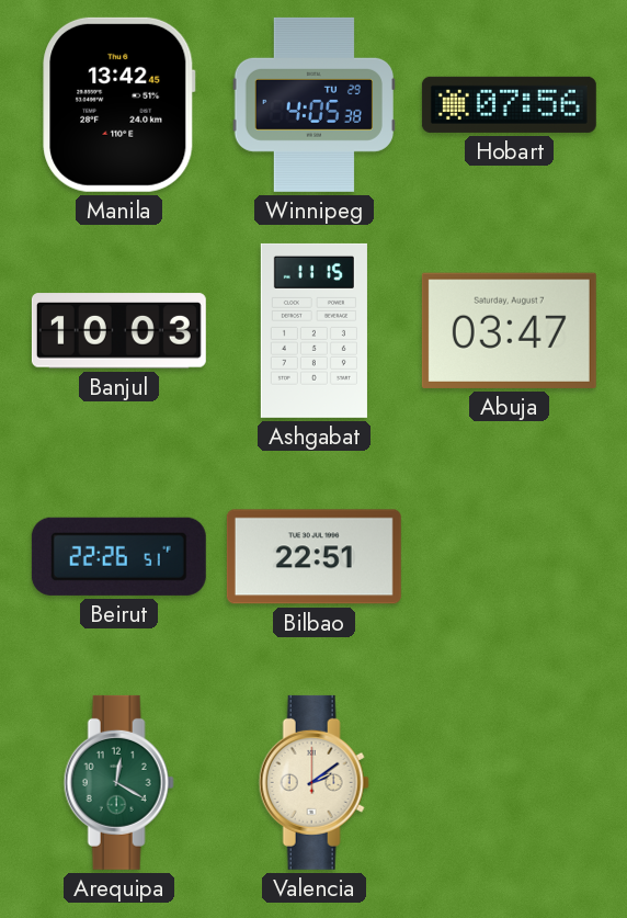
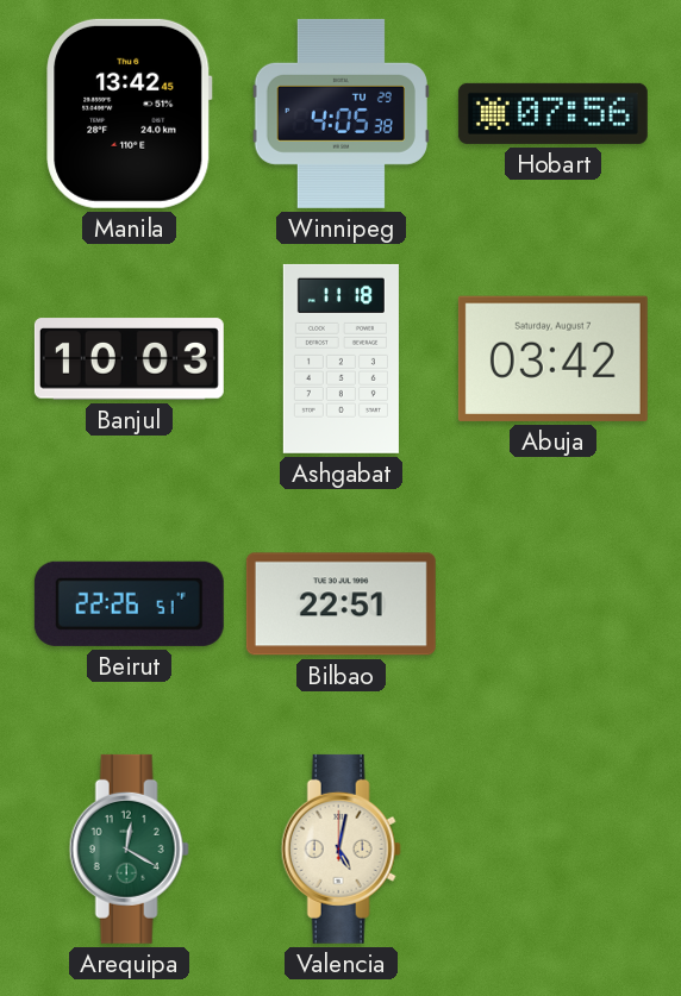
Ashgabat: 11:15 -> 11:18
Abuja: 03:47 -> 03:42
Valencia: 2:09 -> 5:02
